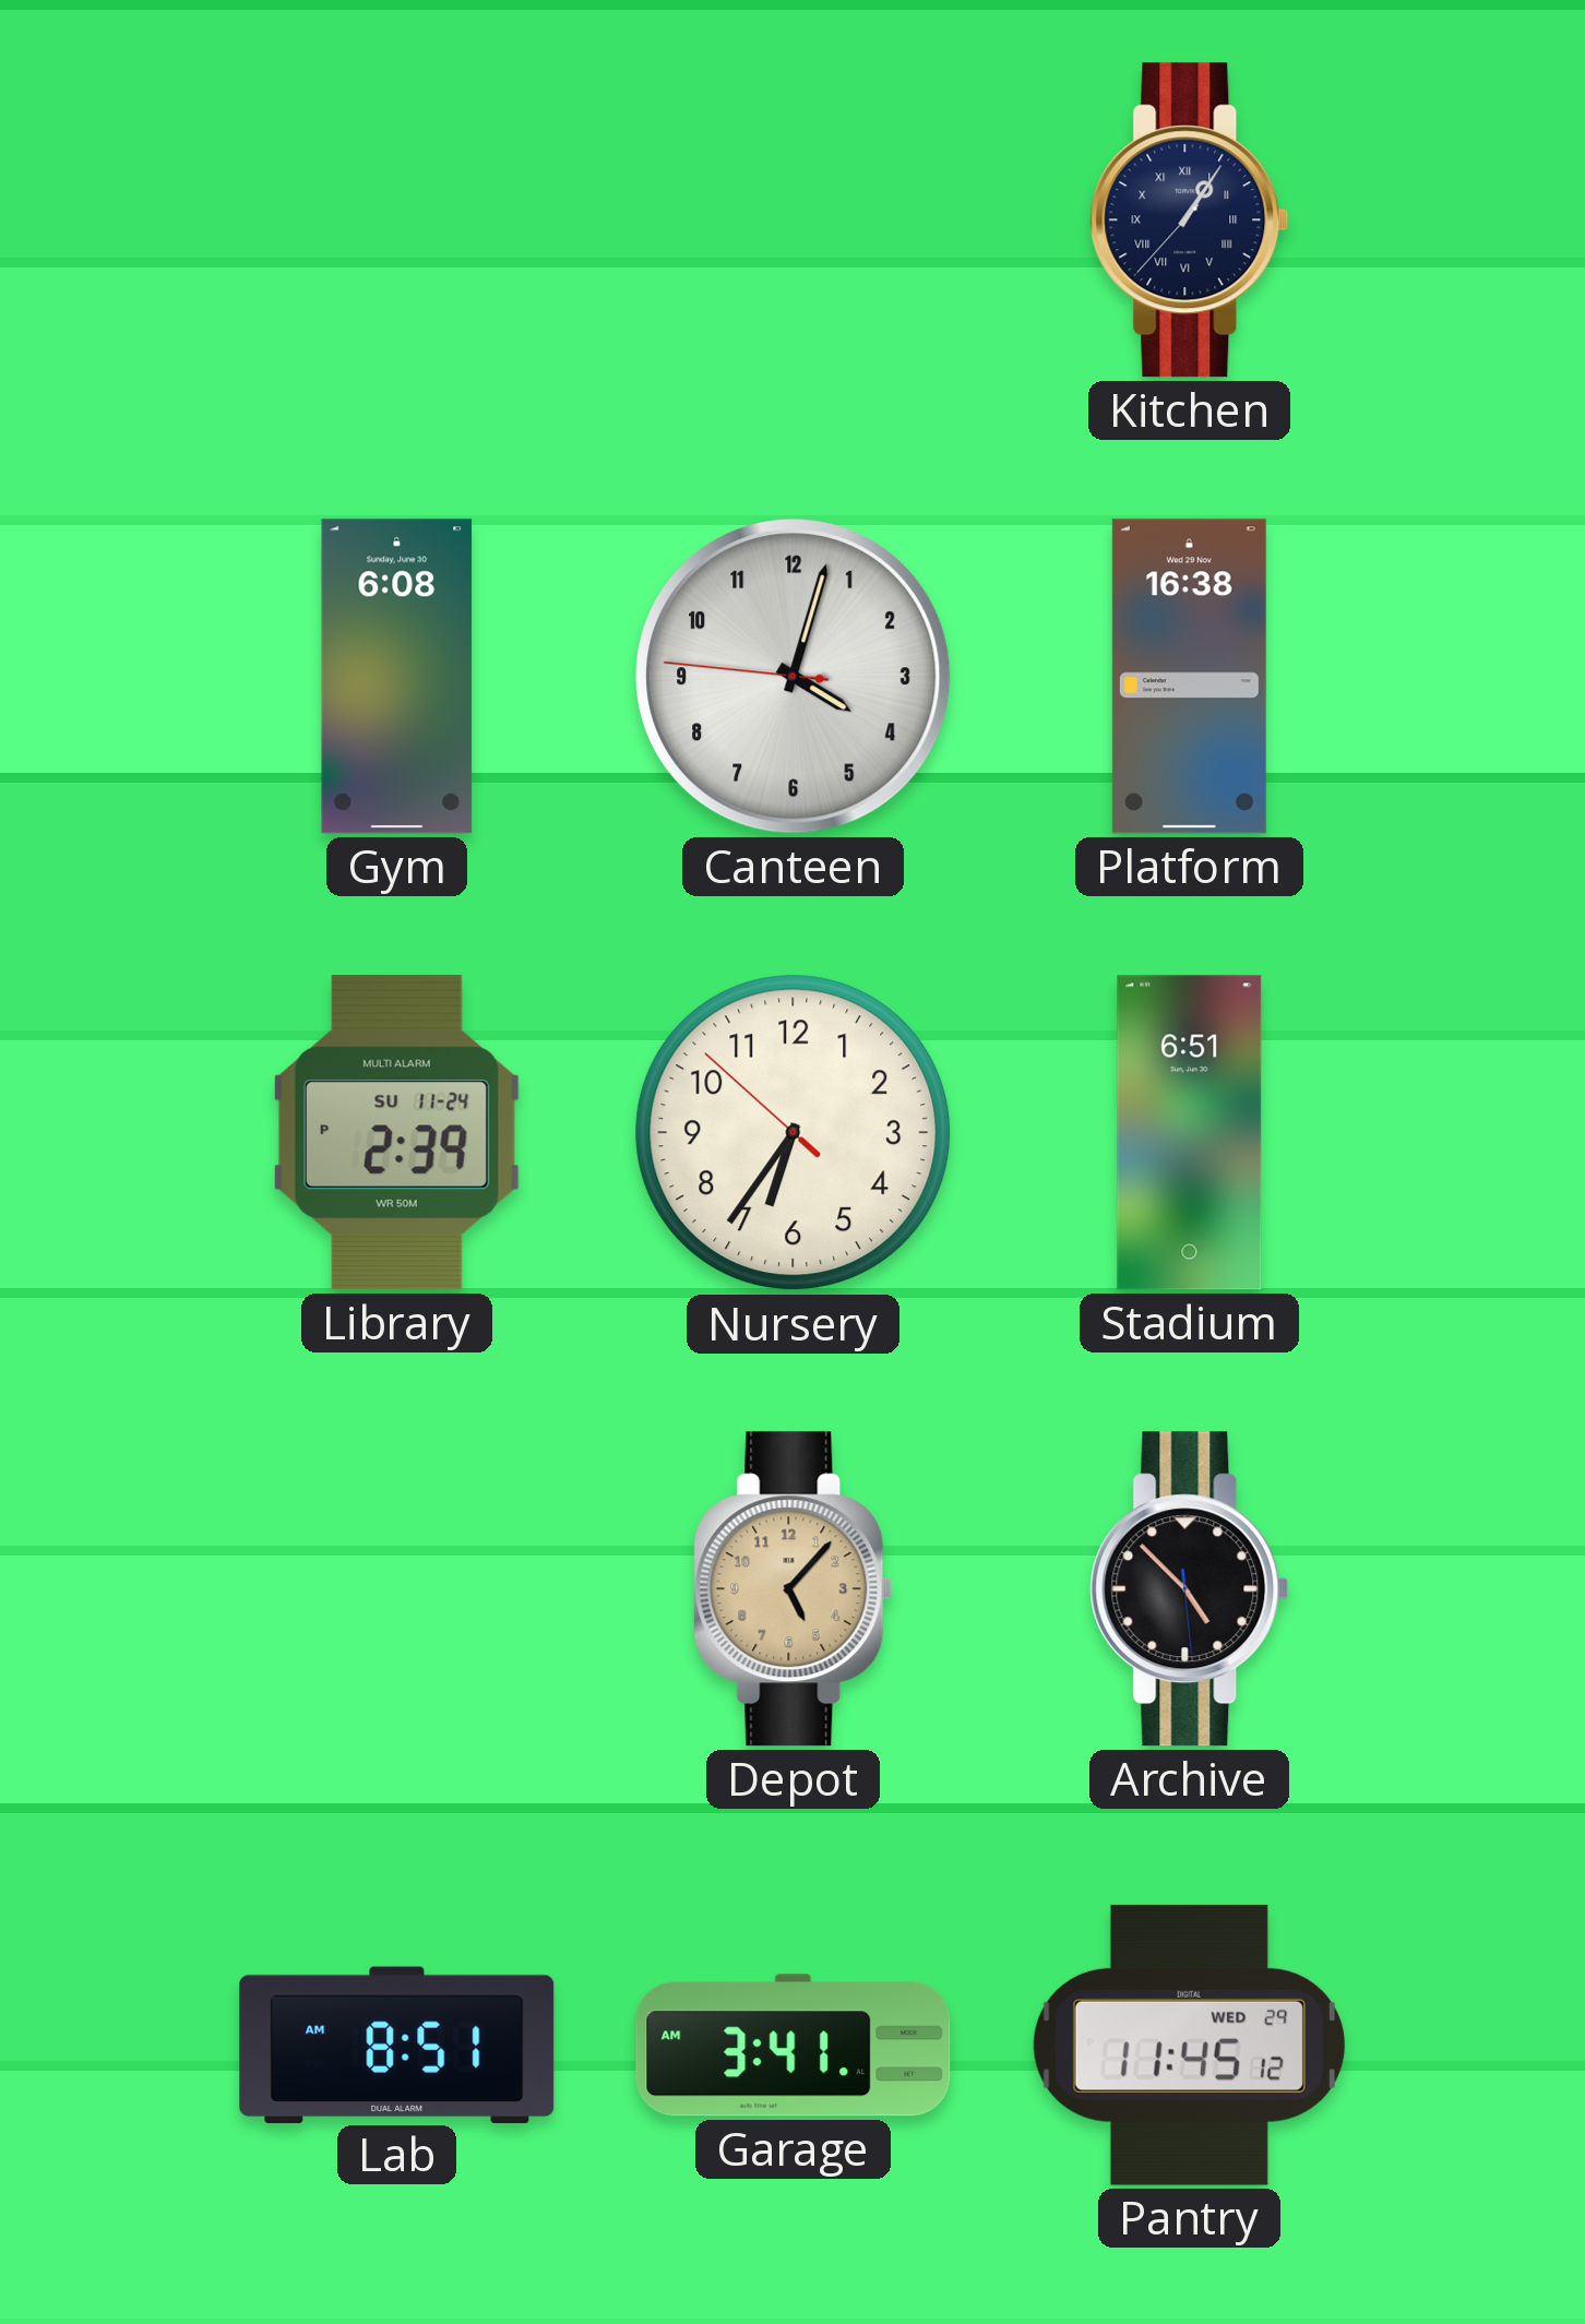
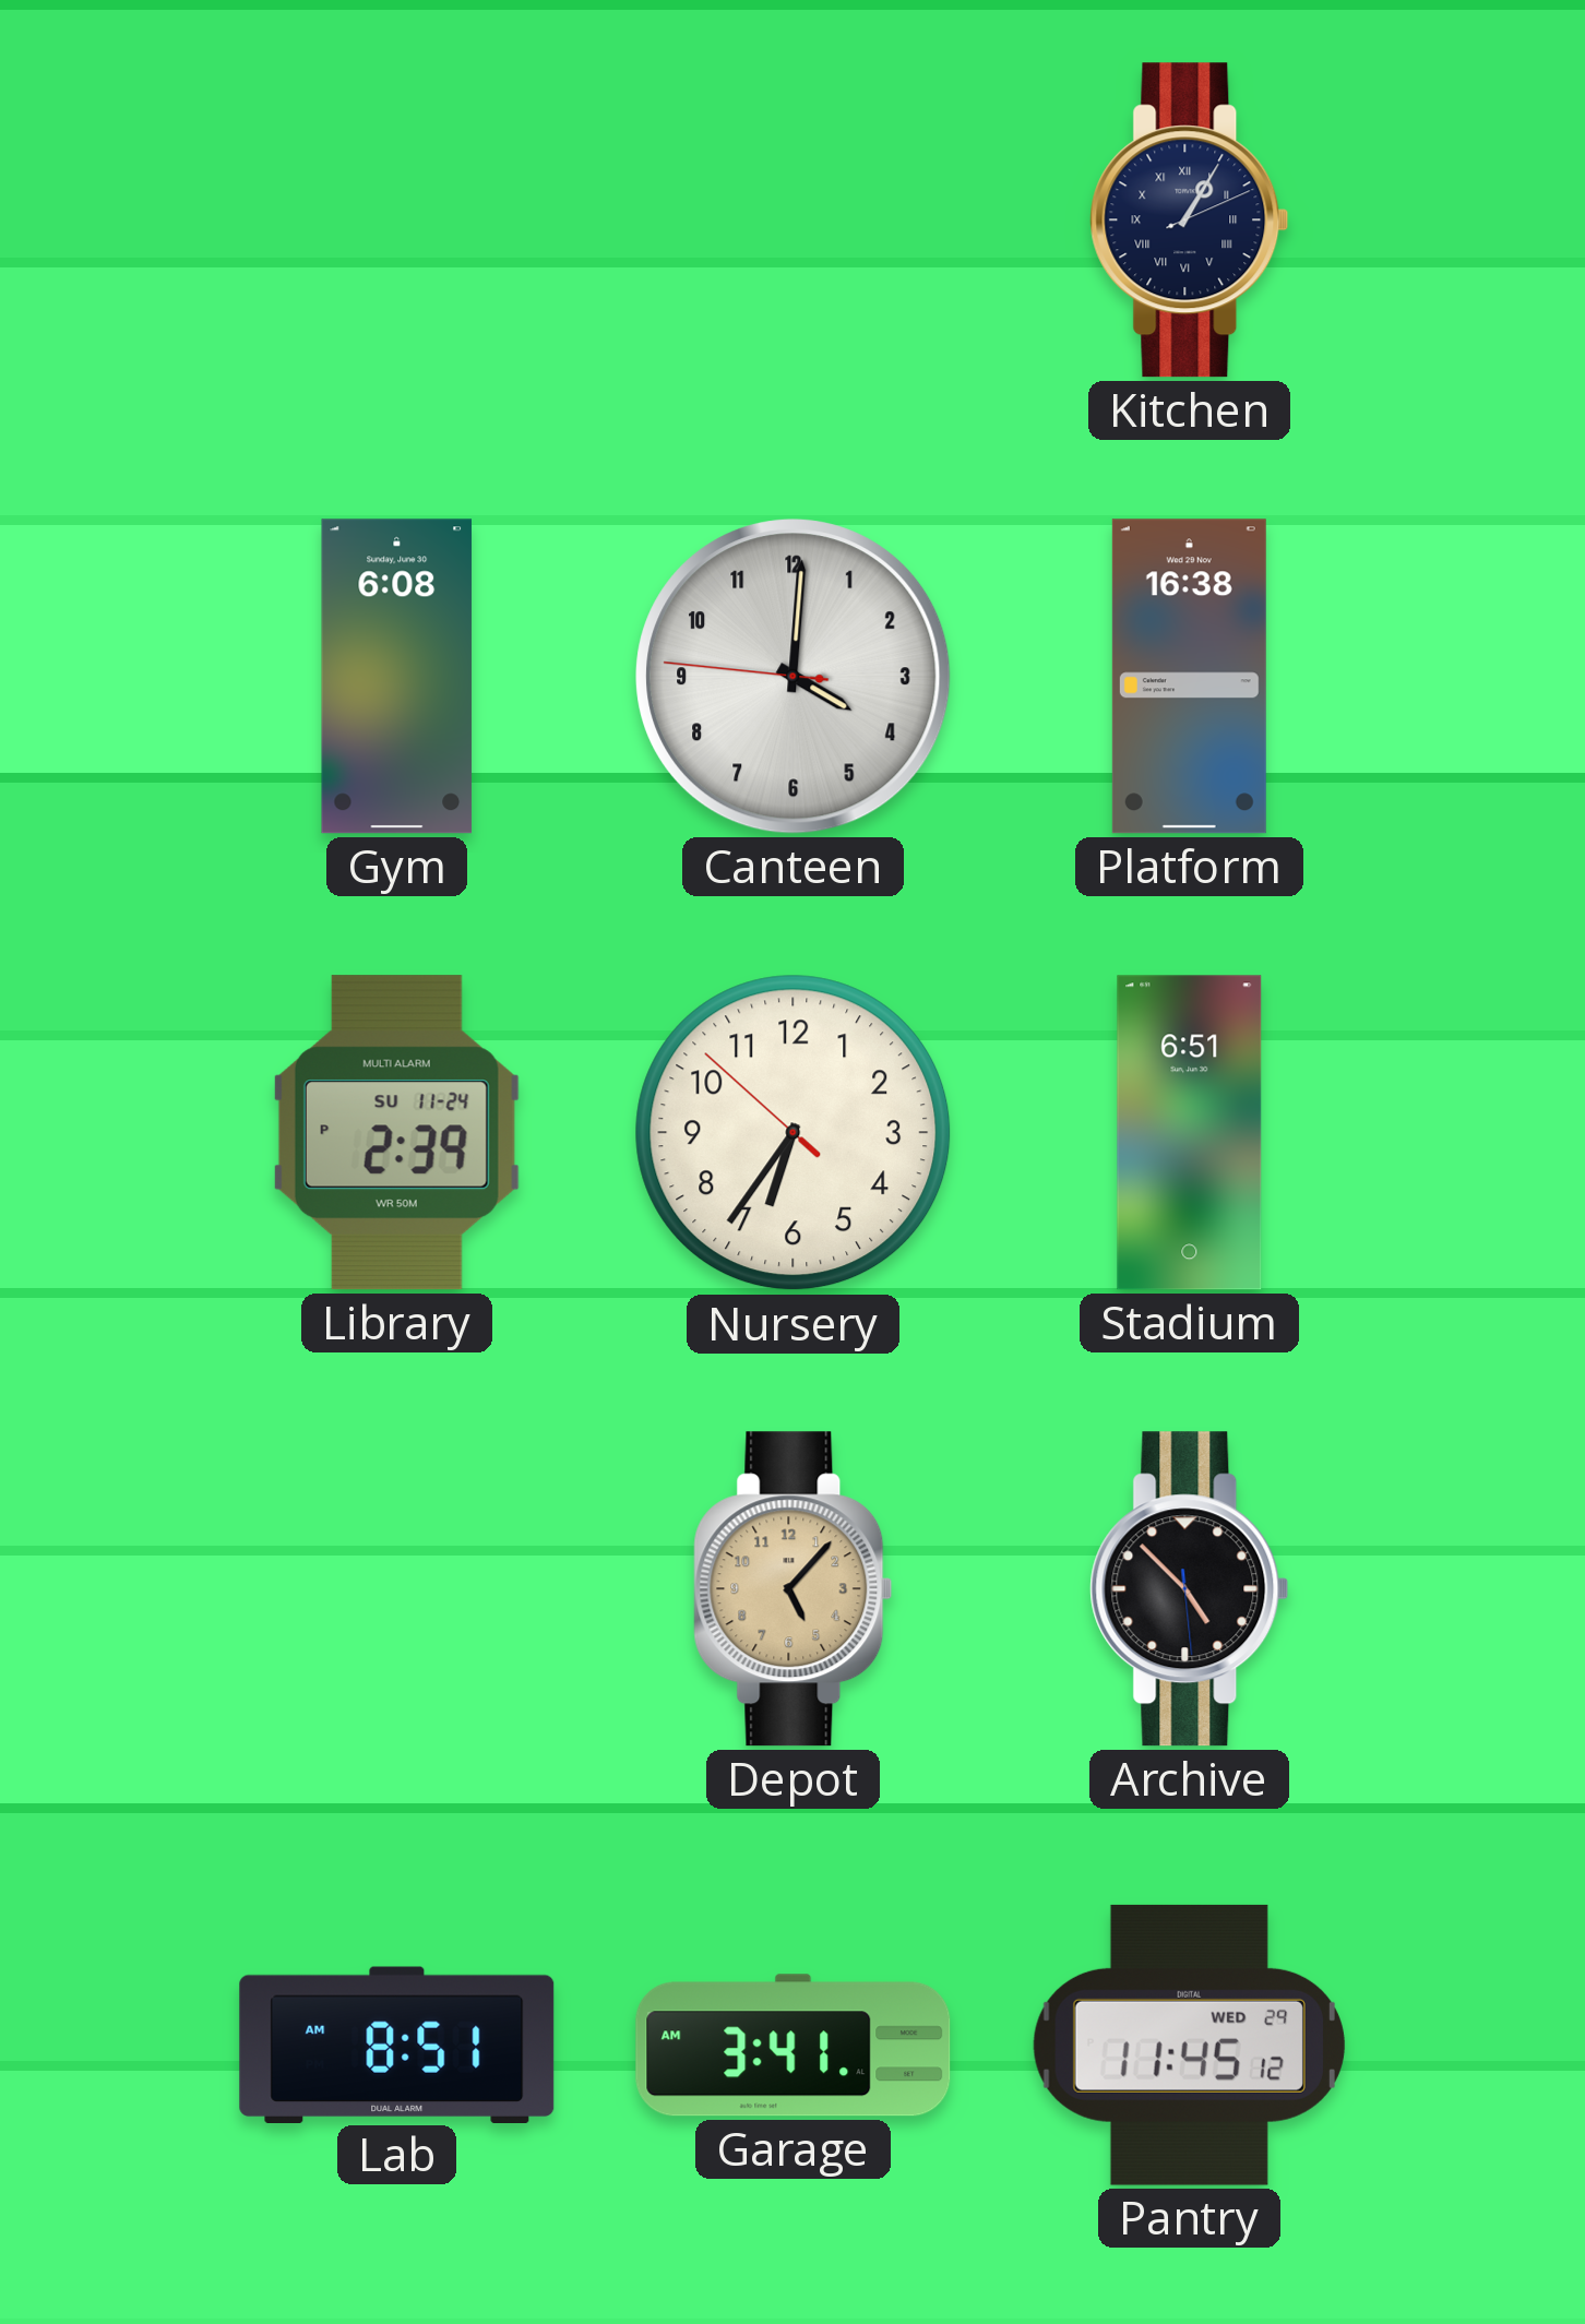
Kitchen: 1:05:37 -> 1:05:11
Canteen: 4:02 -> 4:00
